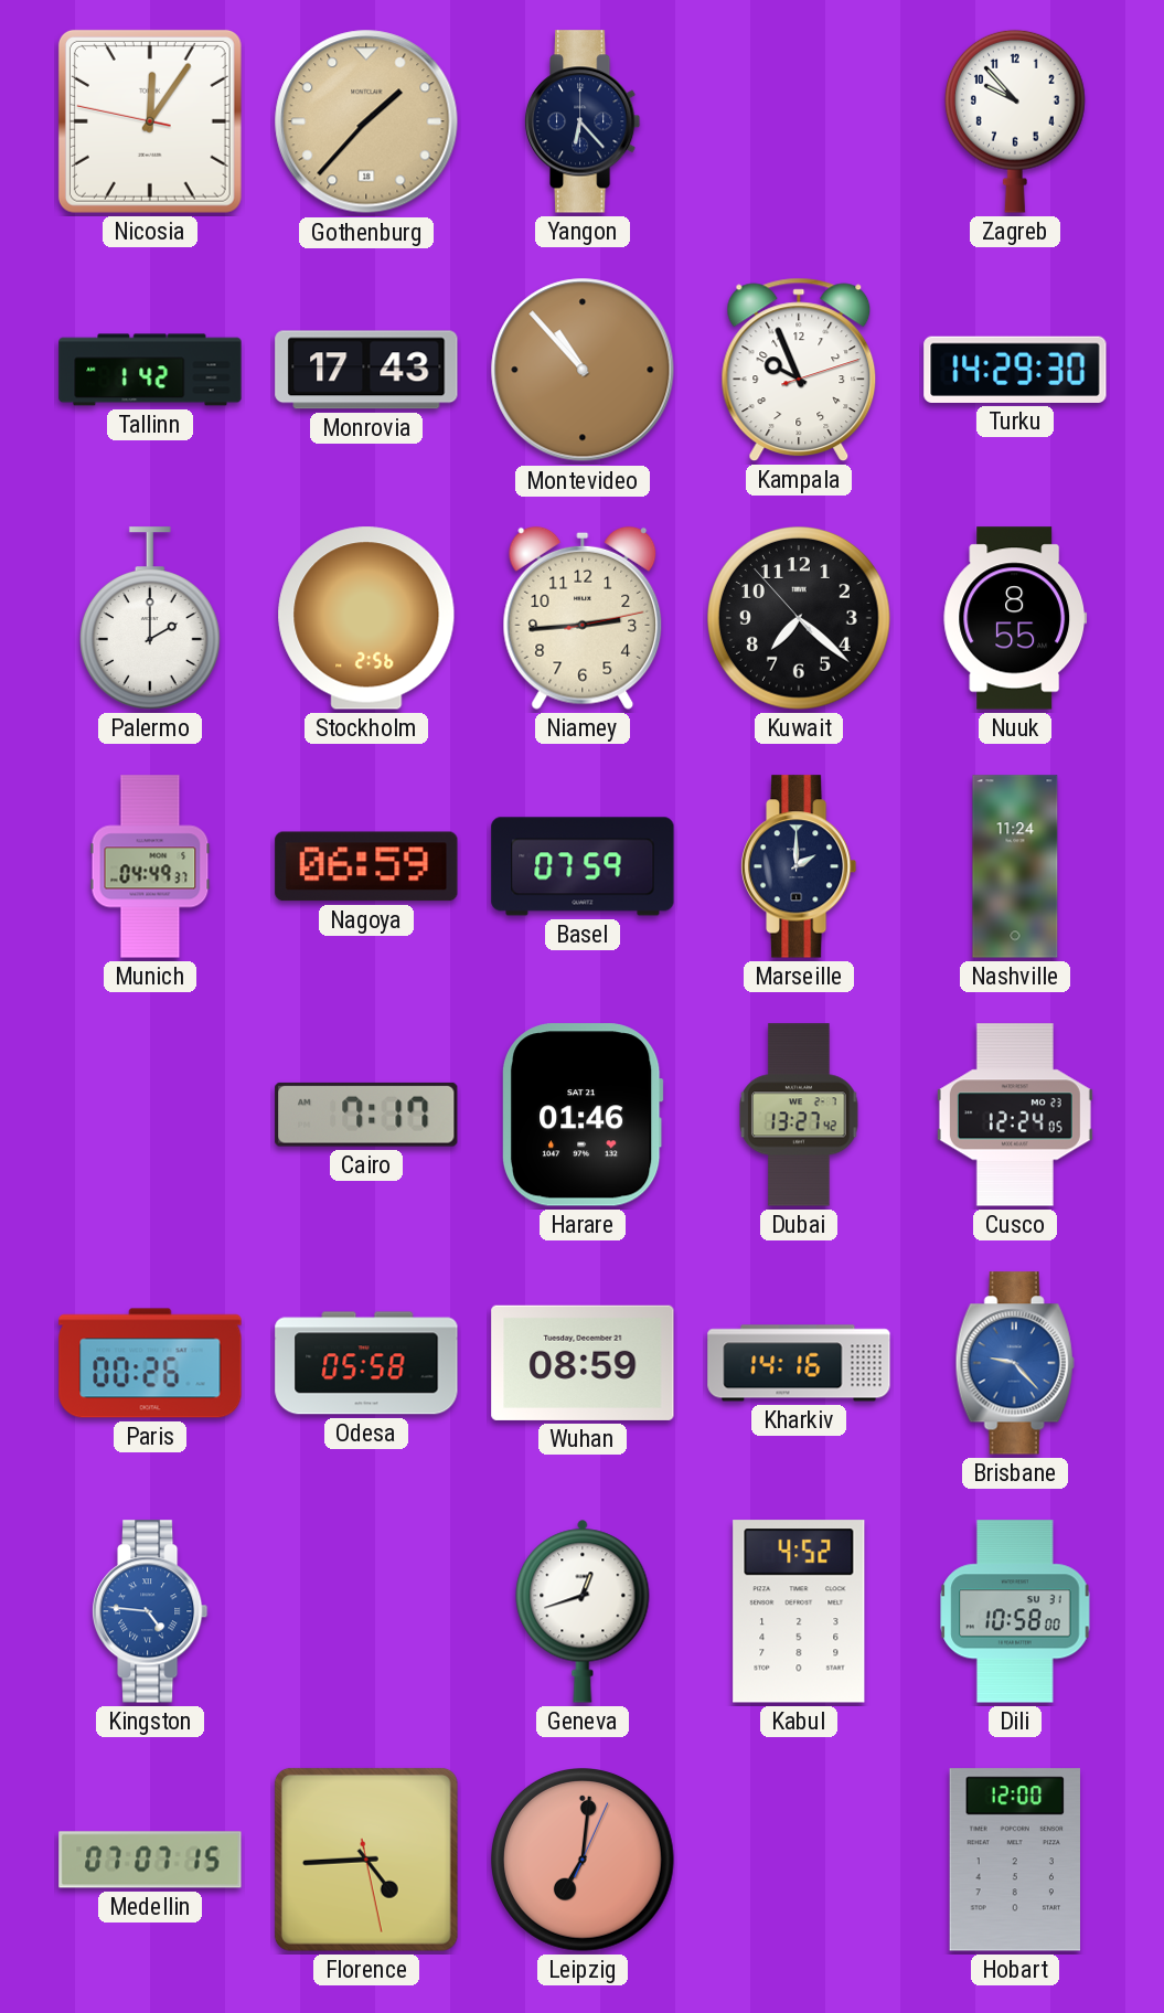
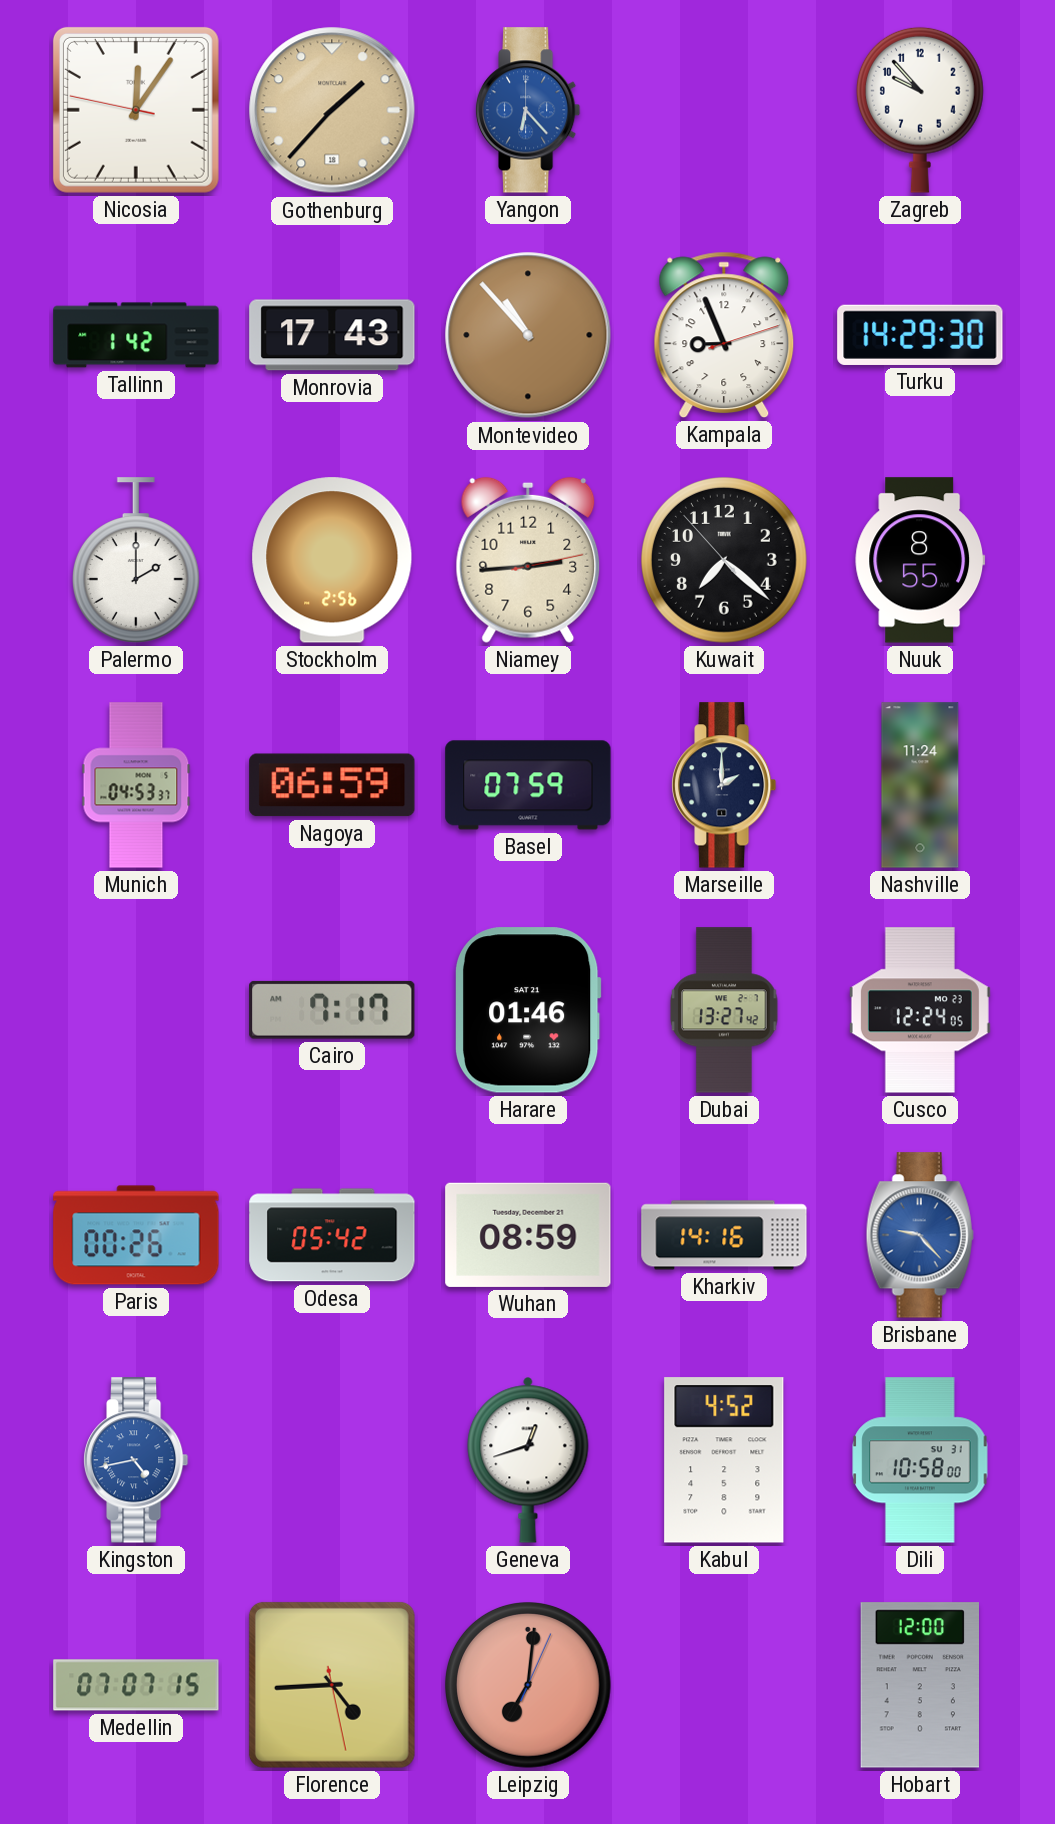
Yangon dial: navy -> blue
Kampala: 9:56 -> 8:56
Munich: 04:49 -> 04:53
Odesa: 05:58 -> 05:42
Kingston: 4:46 -> 4:43
